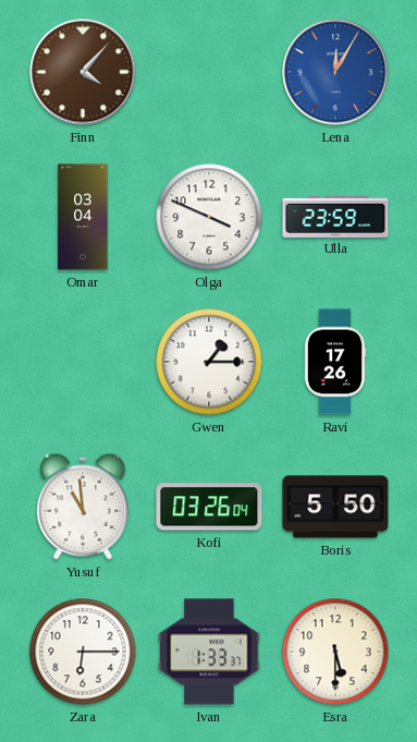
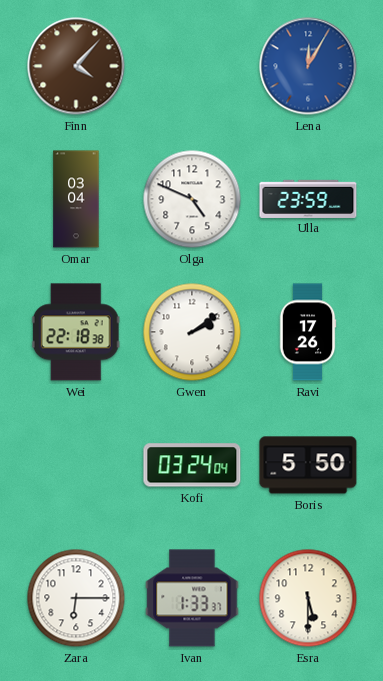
Olga: 3:49 -> 4:49
Wei: none -> 22:18
Gwen: 1:15 -> 2:09
Yusuf: 10:59 -> none
Kofi: 03:26 -> 03:24
